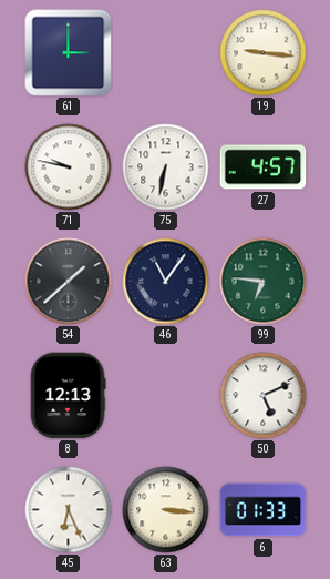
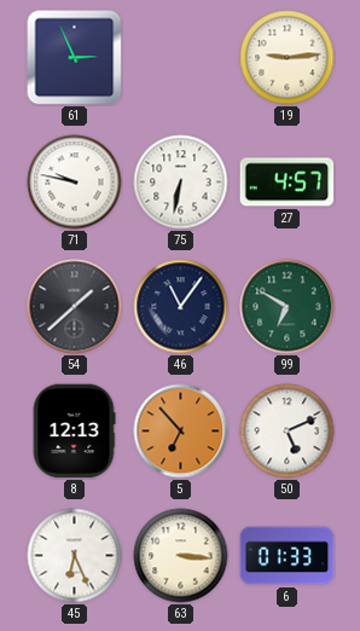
61: 3:00 -> 2:56
19: 9:16 -> 9:14
99: 6:46 -> 6:50
5: none -> 6:53
